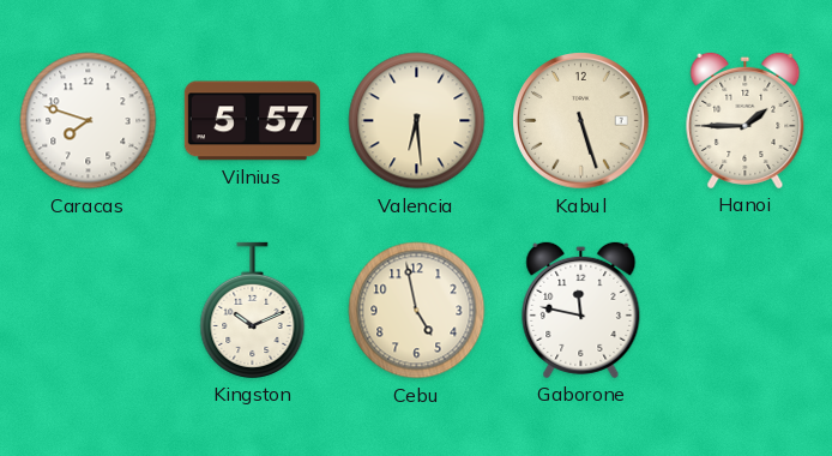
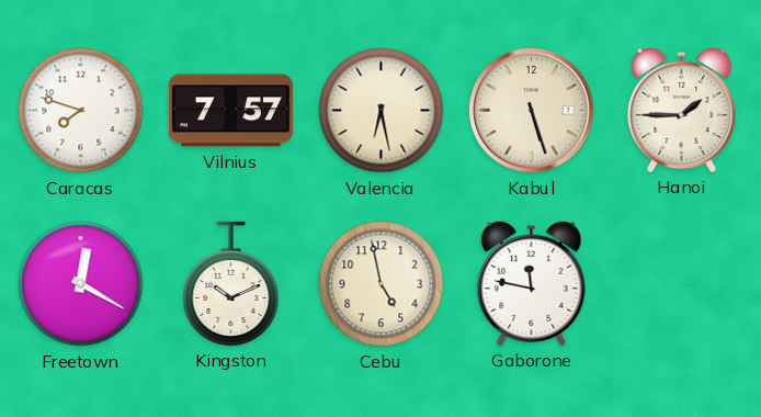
Vilnius: 5:57 -> 7:57
Valencia: 6:29 -> 6:28
Freetown: none -> 12:20
